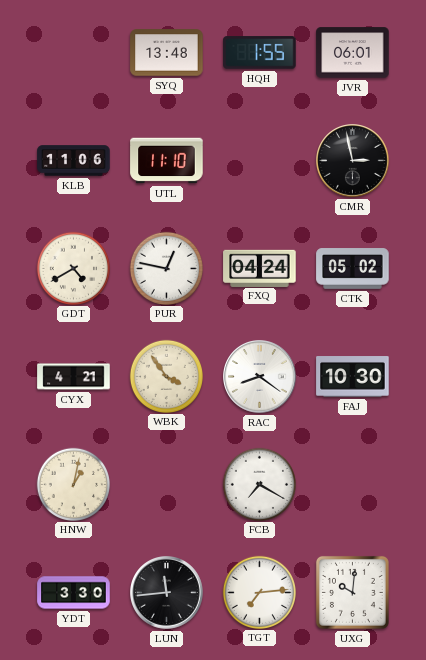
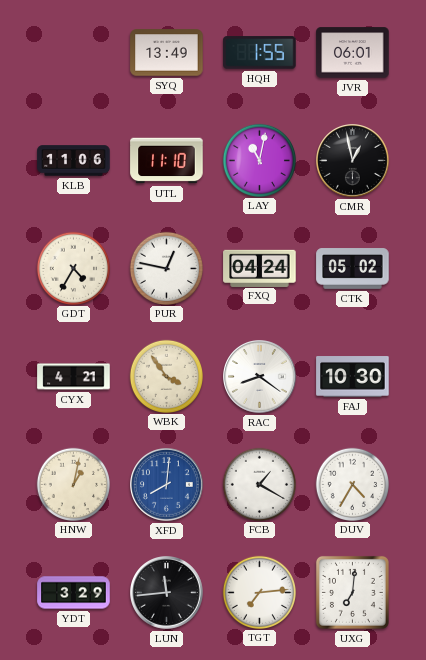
SYQ: 13:48 -> 13:49
LAY: none -> 11:02
CMR: 2:58 -> 12:58
GDT: 4:40 -> 4:35
XFD: none -> 8:01
FCB: 7:20 -> 1:20
DUV: none -> 4:35
YDT: 3:30 -> 3:29
UXG: 10:01 -> 7:01
